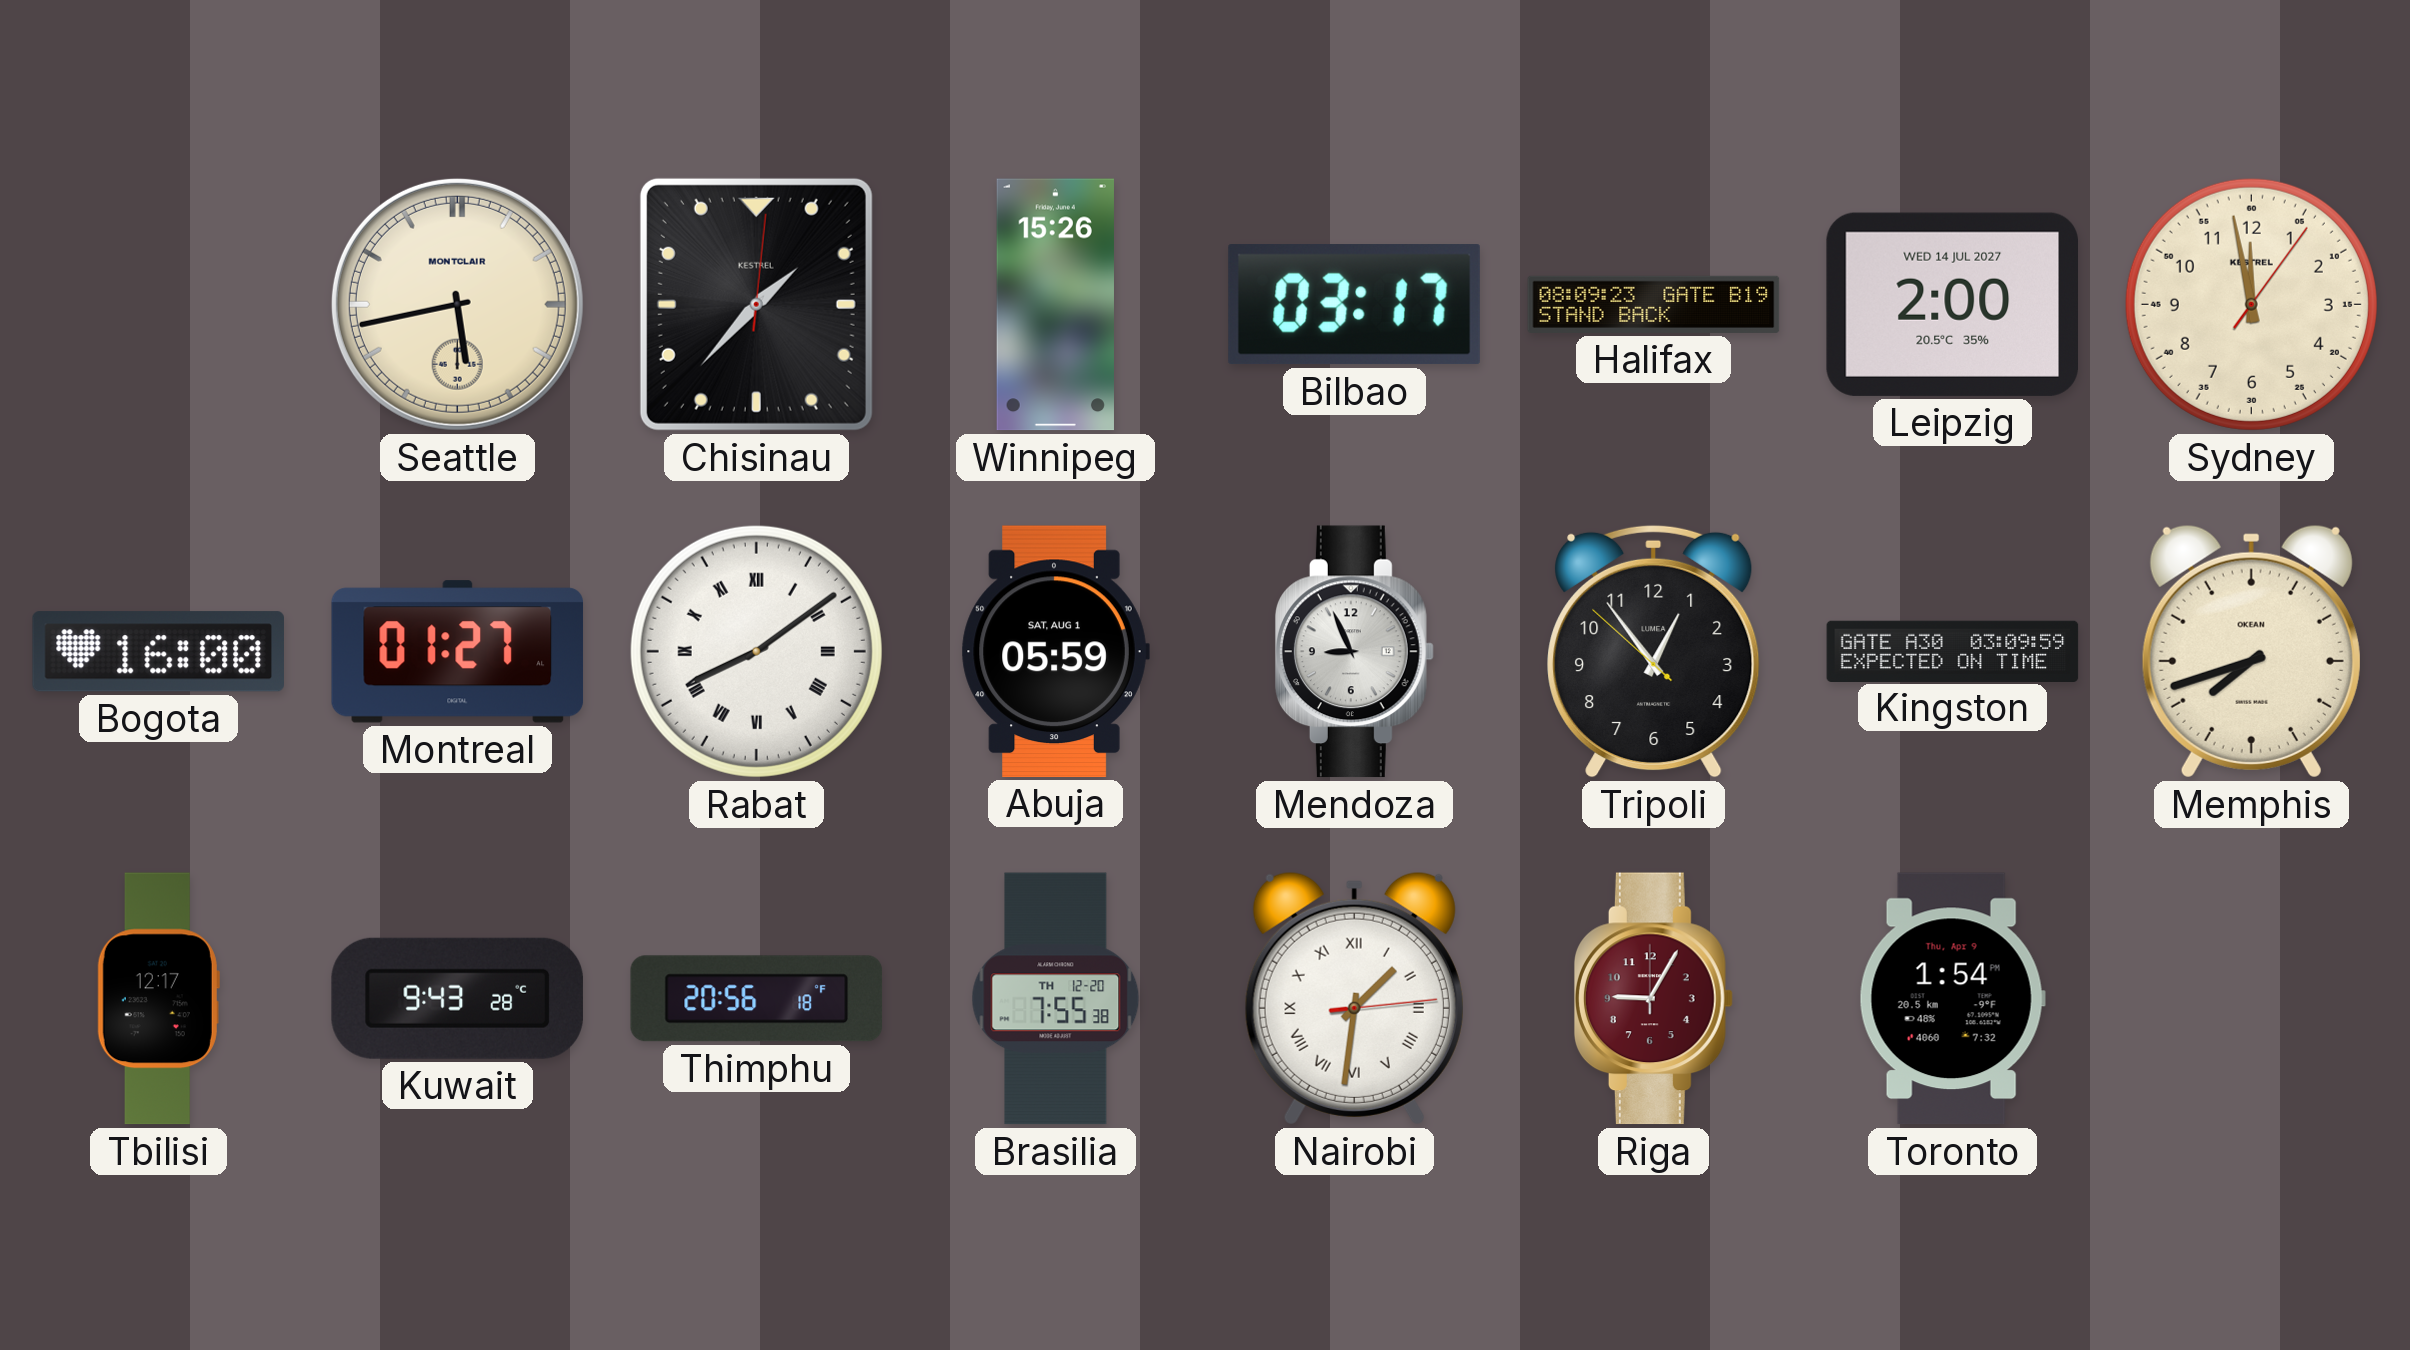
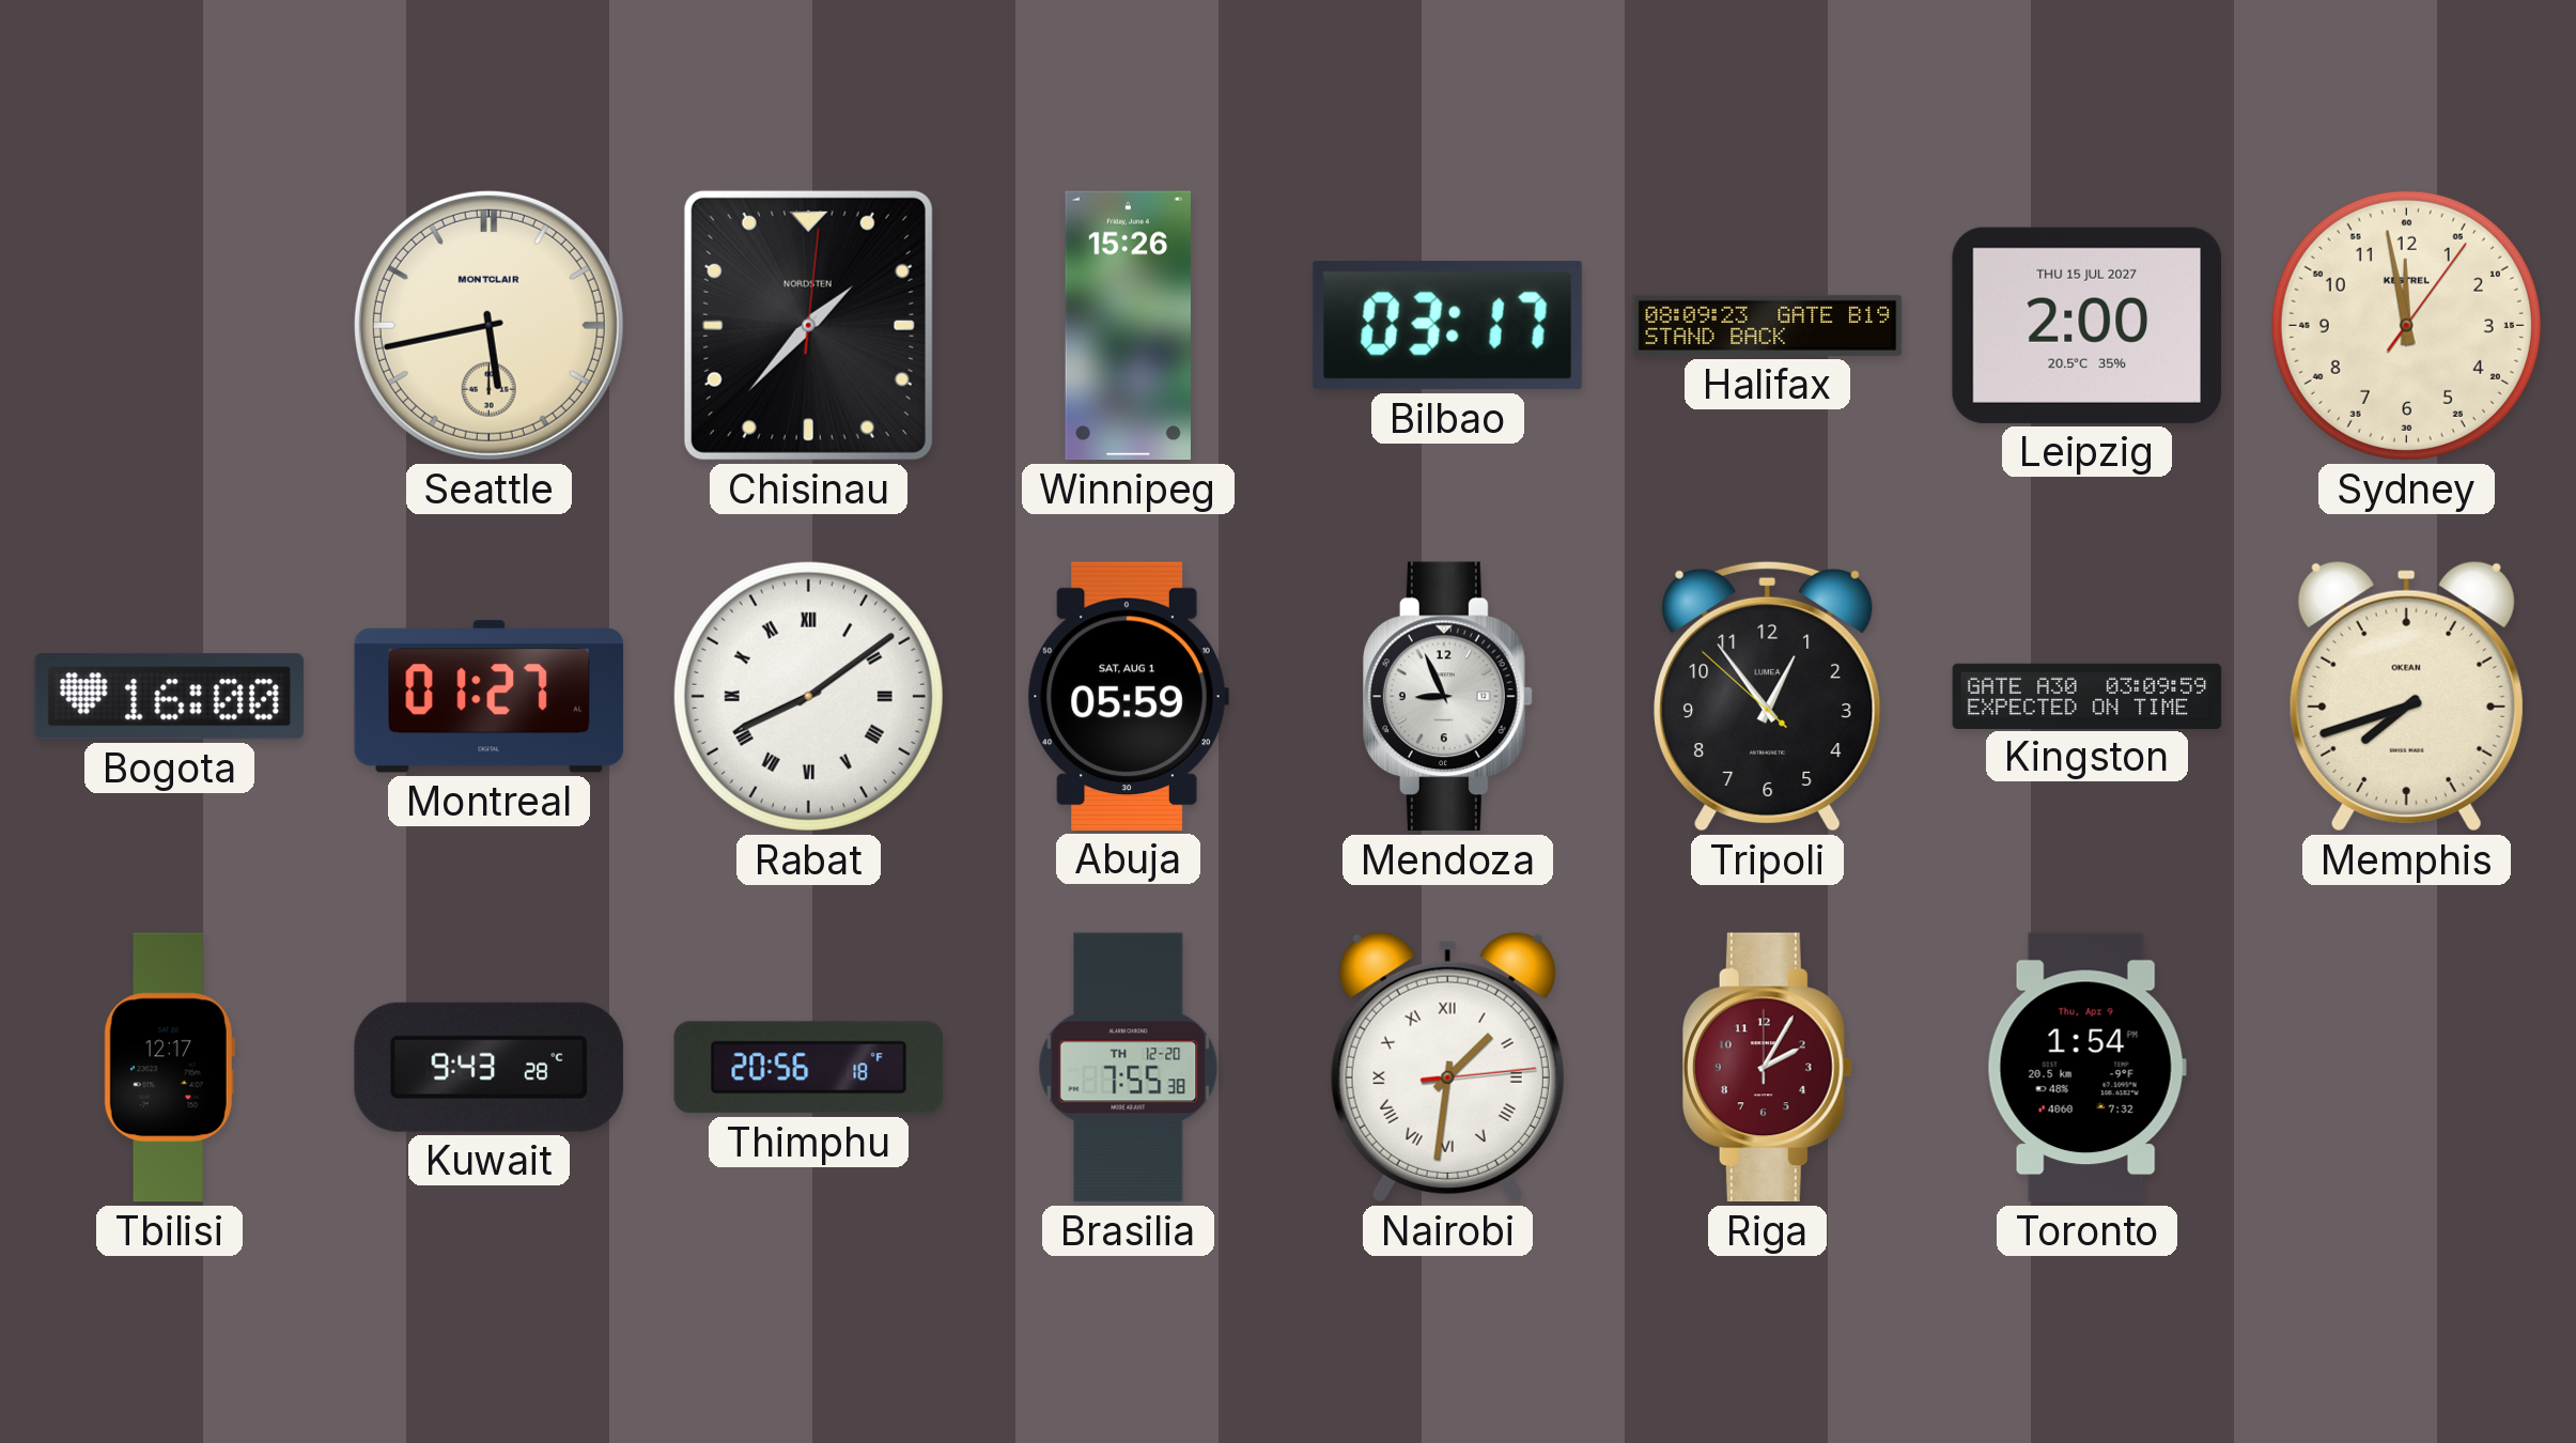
Chisinau brand: KESTREL -> NORDSTEN
Leipzig date: WED 14 JUL 2027 -> THU 15 JUL 2027
Riga: 9:05 -> 2:05
